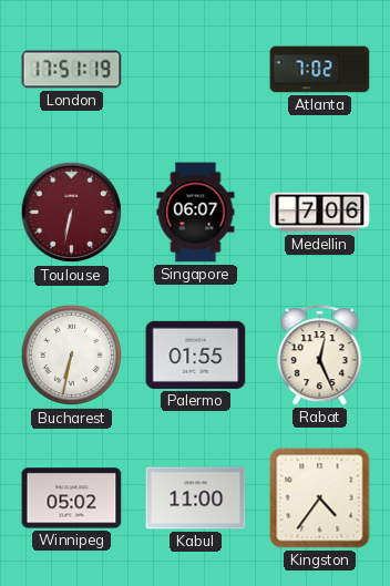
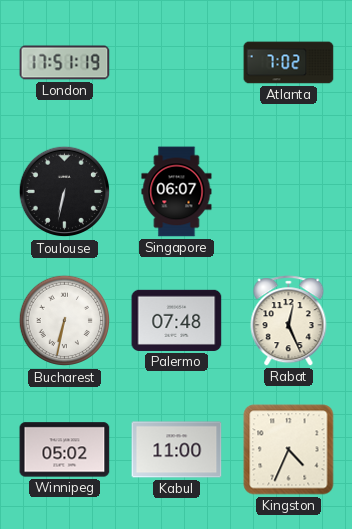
Toulouse dial: burgundy -> black
Medellin: 7:06 -> none
Palermo: 01:55 -> 07:48
Kingston: 4:36 -> 4:34
